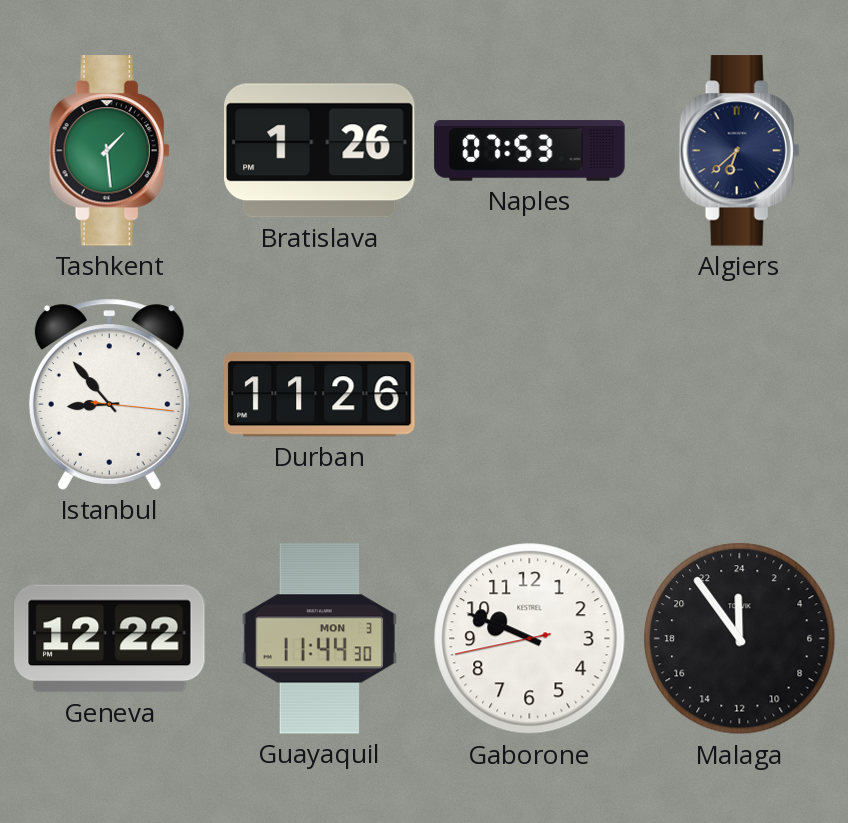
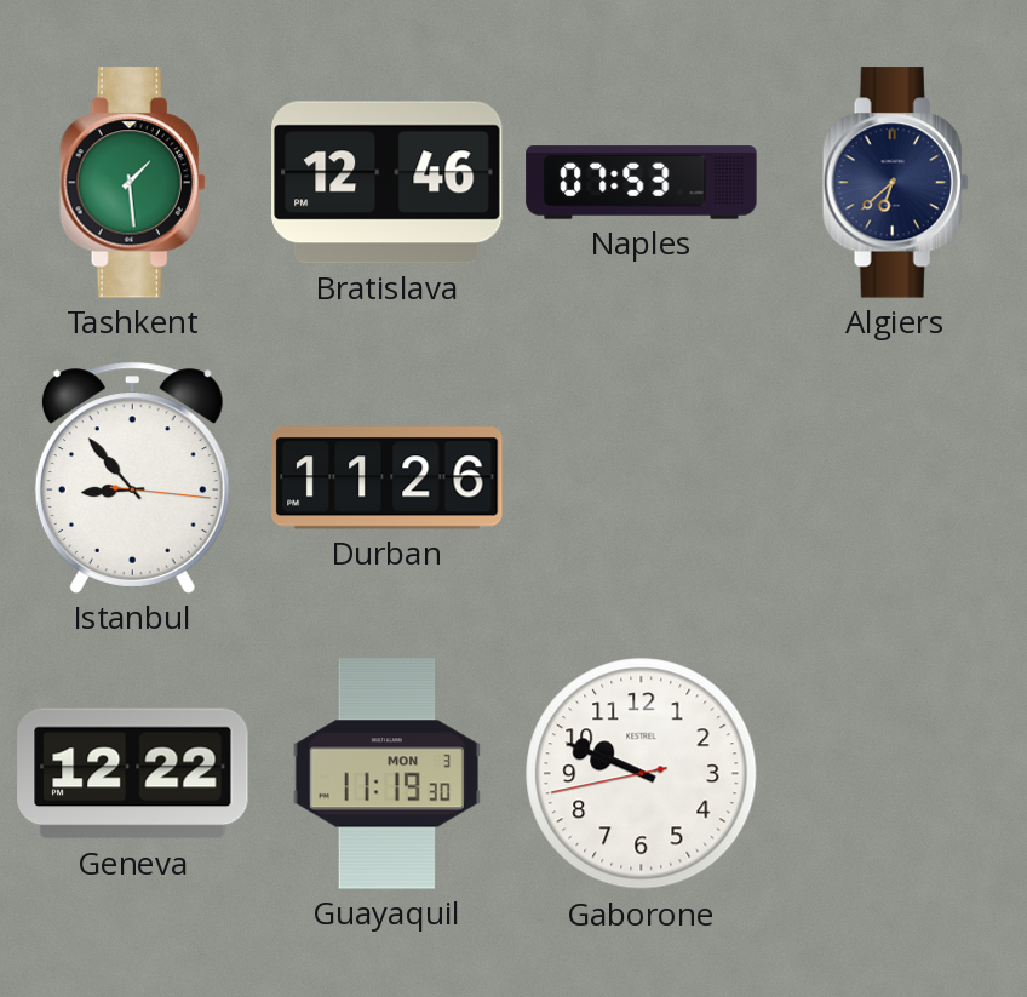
Bratislava: 1:26 -> 12:46
Guayaquil: 11:44 -> 11:19
Malaga: 23:54 -> none
